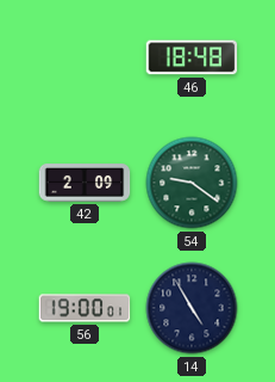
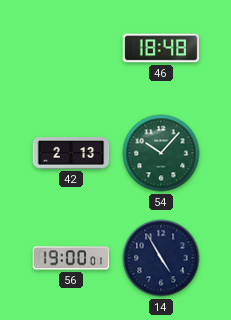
42: 2:09 -> 2:13
54: 9:21 -> 10:07
